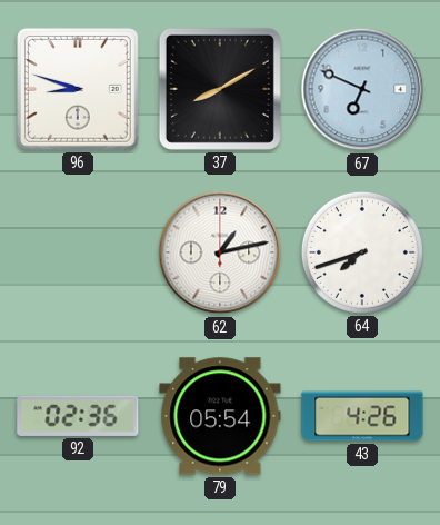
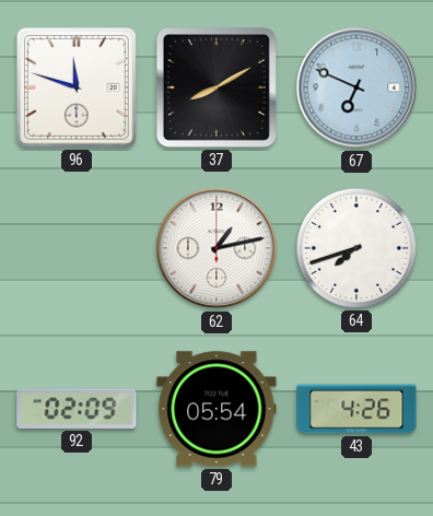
96: 8:48 -> 11:48
92: 02:36 -> 02:09
